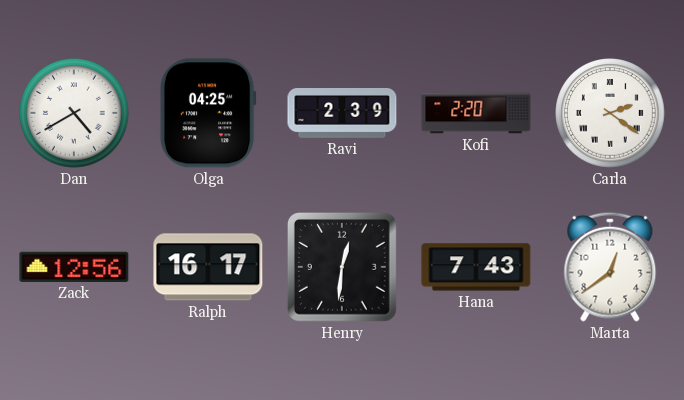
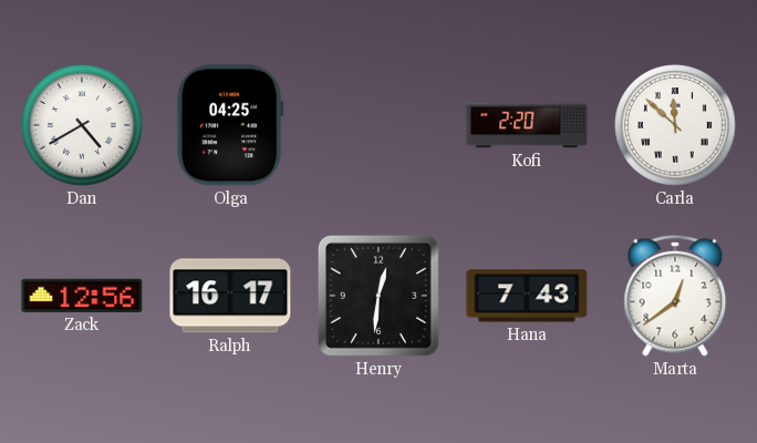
Ravi: 2:39 -> none
Carla: 2:21 -> 11:52
